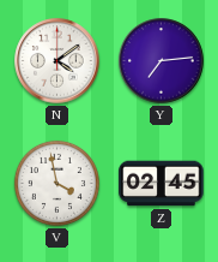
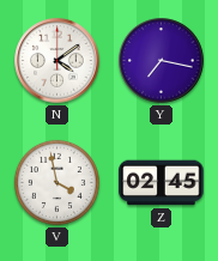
Y: 7:14 -> 7:17
